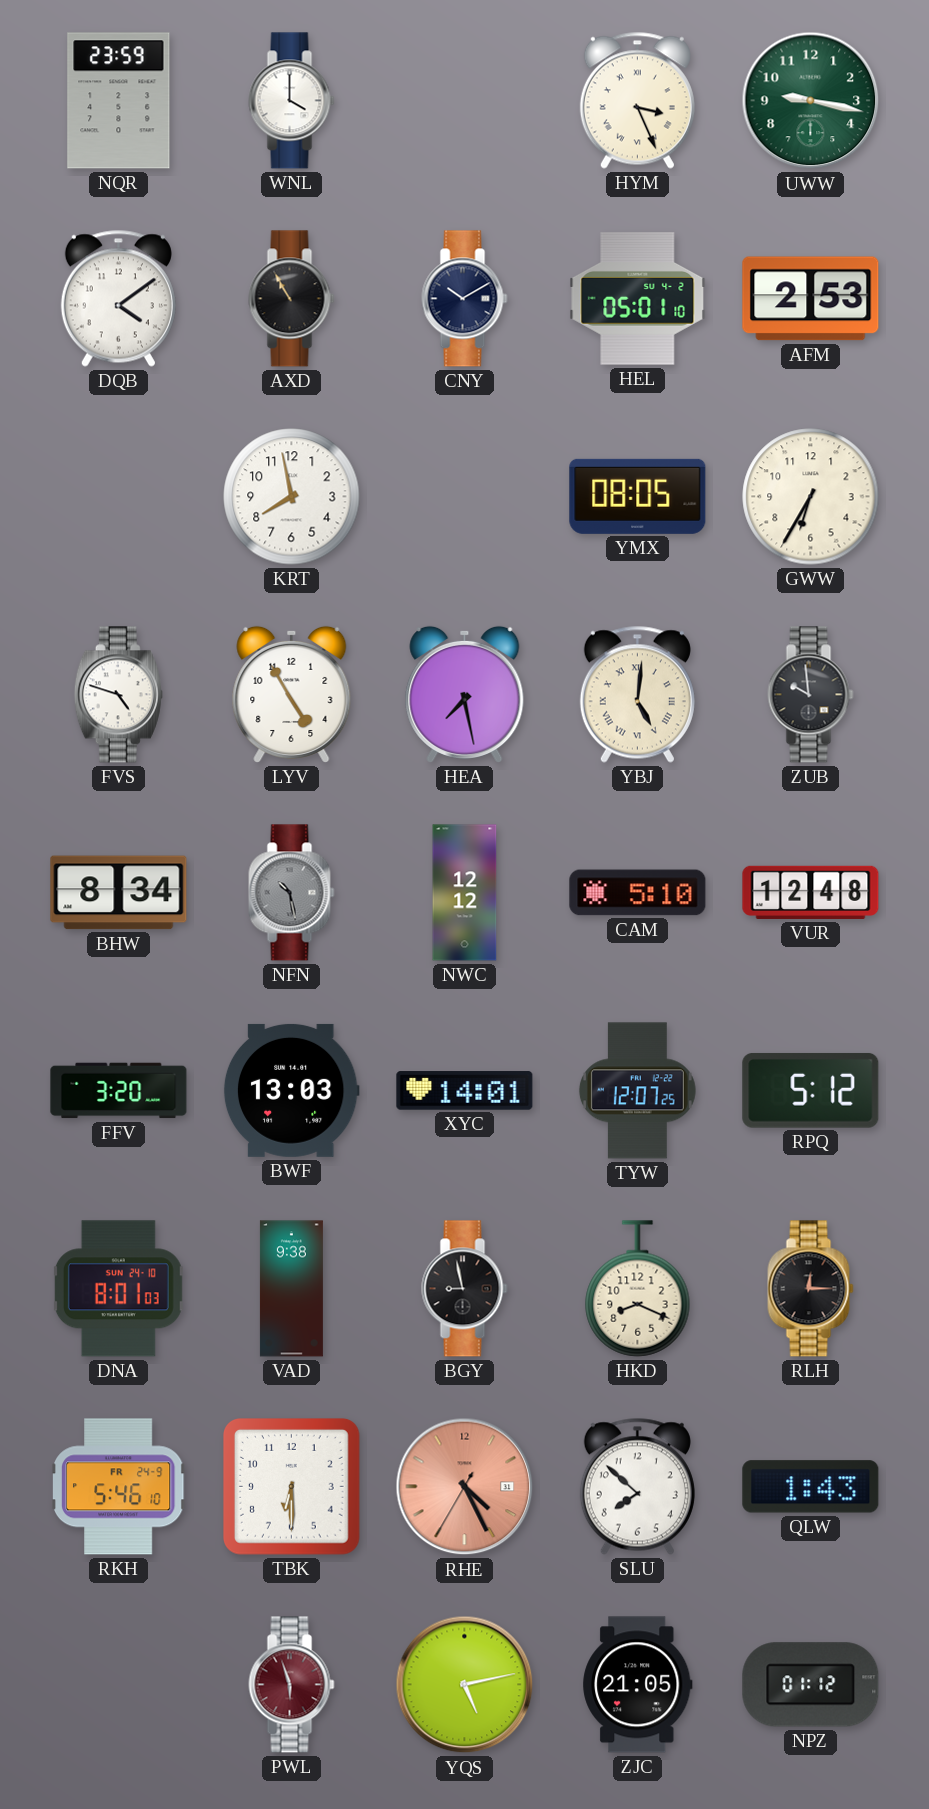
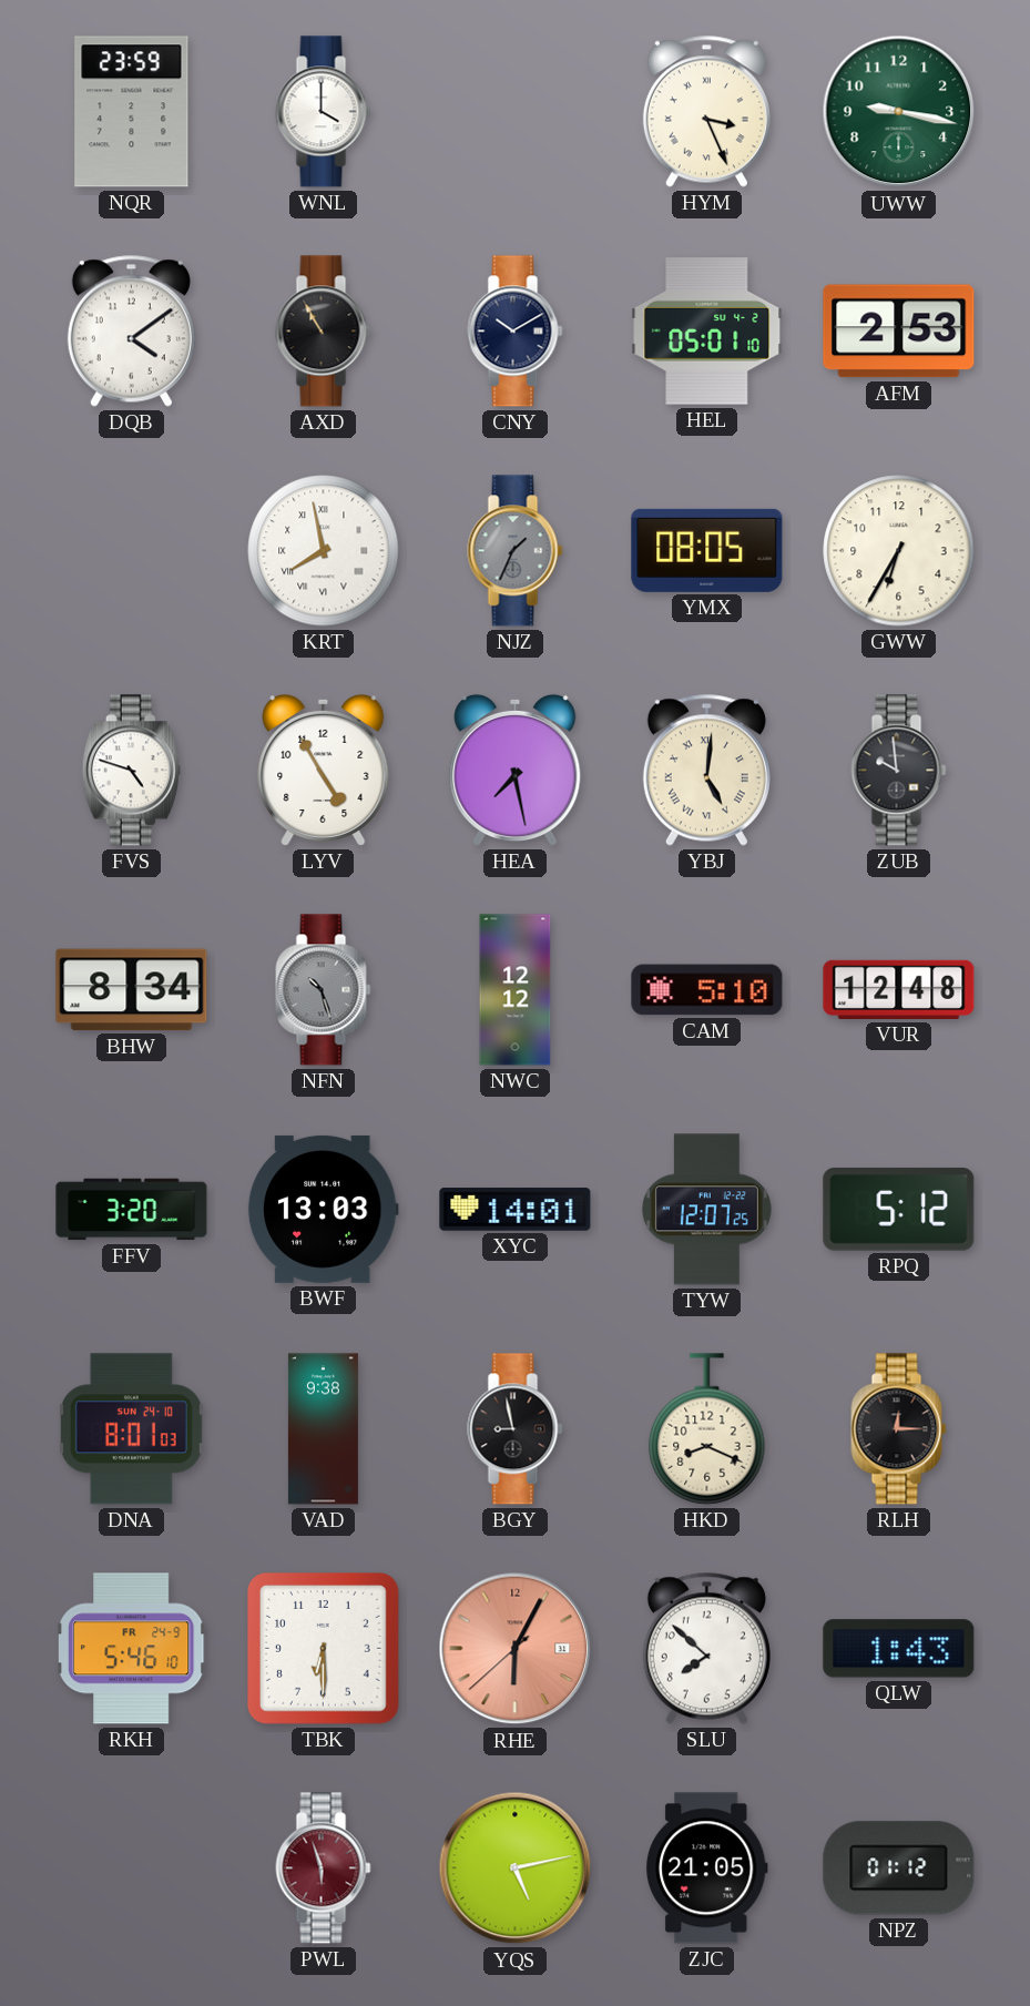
KRT numerals: Arabic -> Roman
NJZ: none -> 1:34
NFN: 10:28 -> 10:27
RHE: 4:25 -> 6:04
